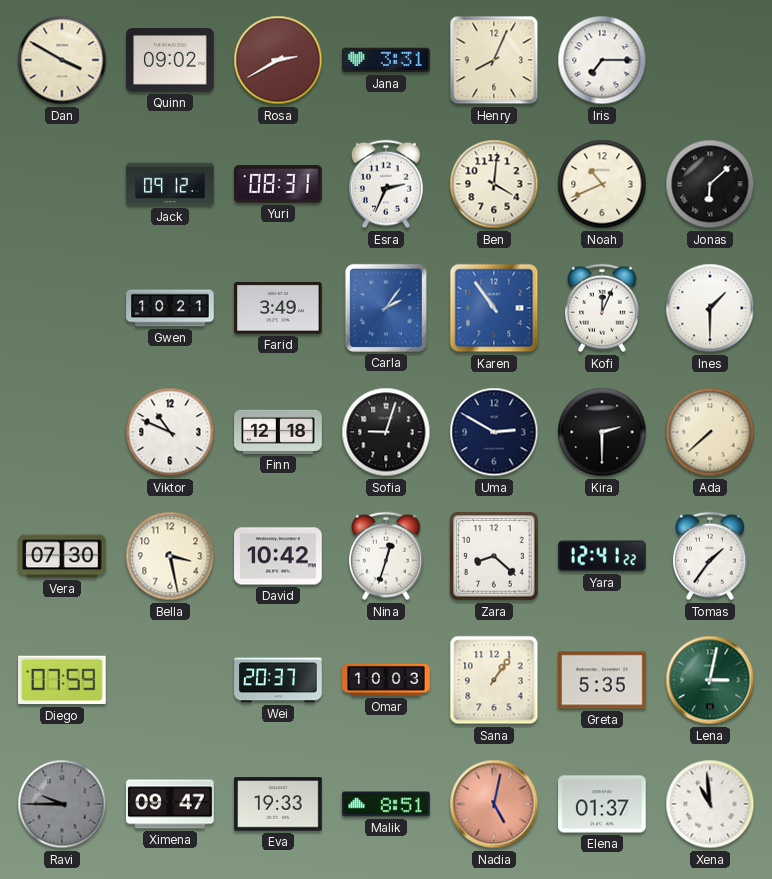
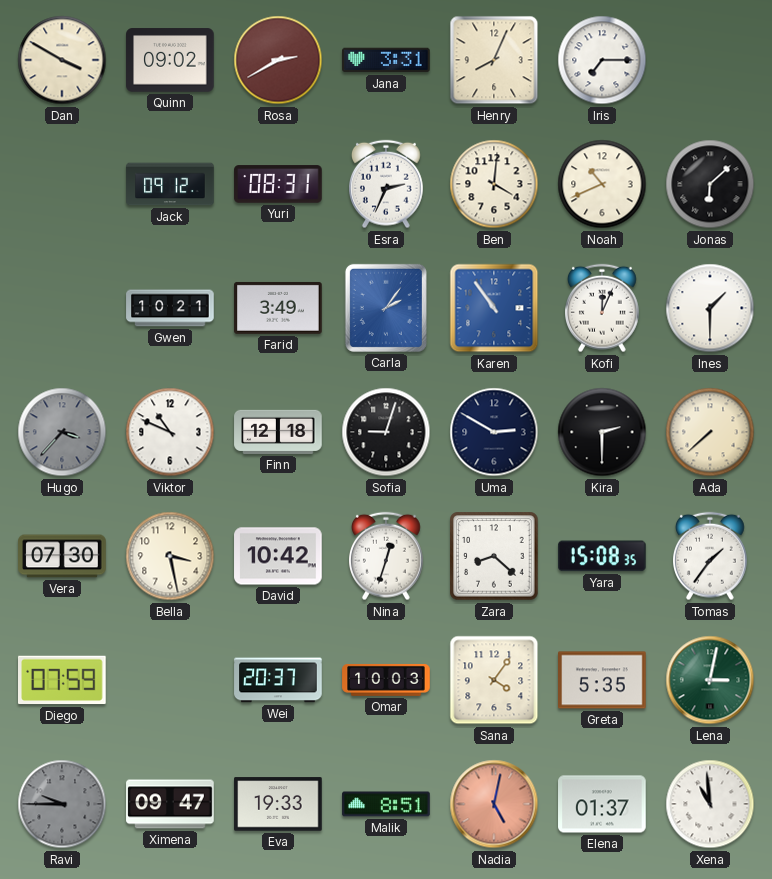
Hugo: none -> 3:37
Yara: 12:41 -> 15:08
Sana: 1:06 -> 4:06
